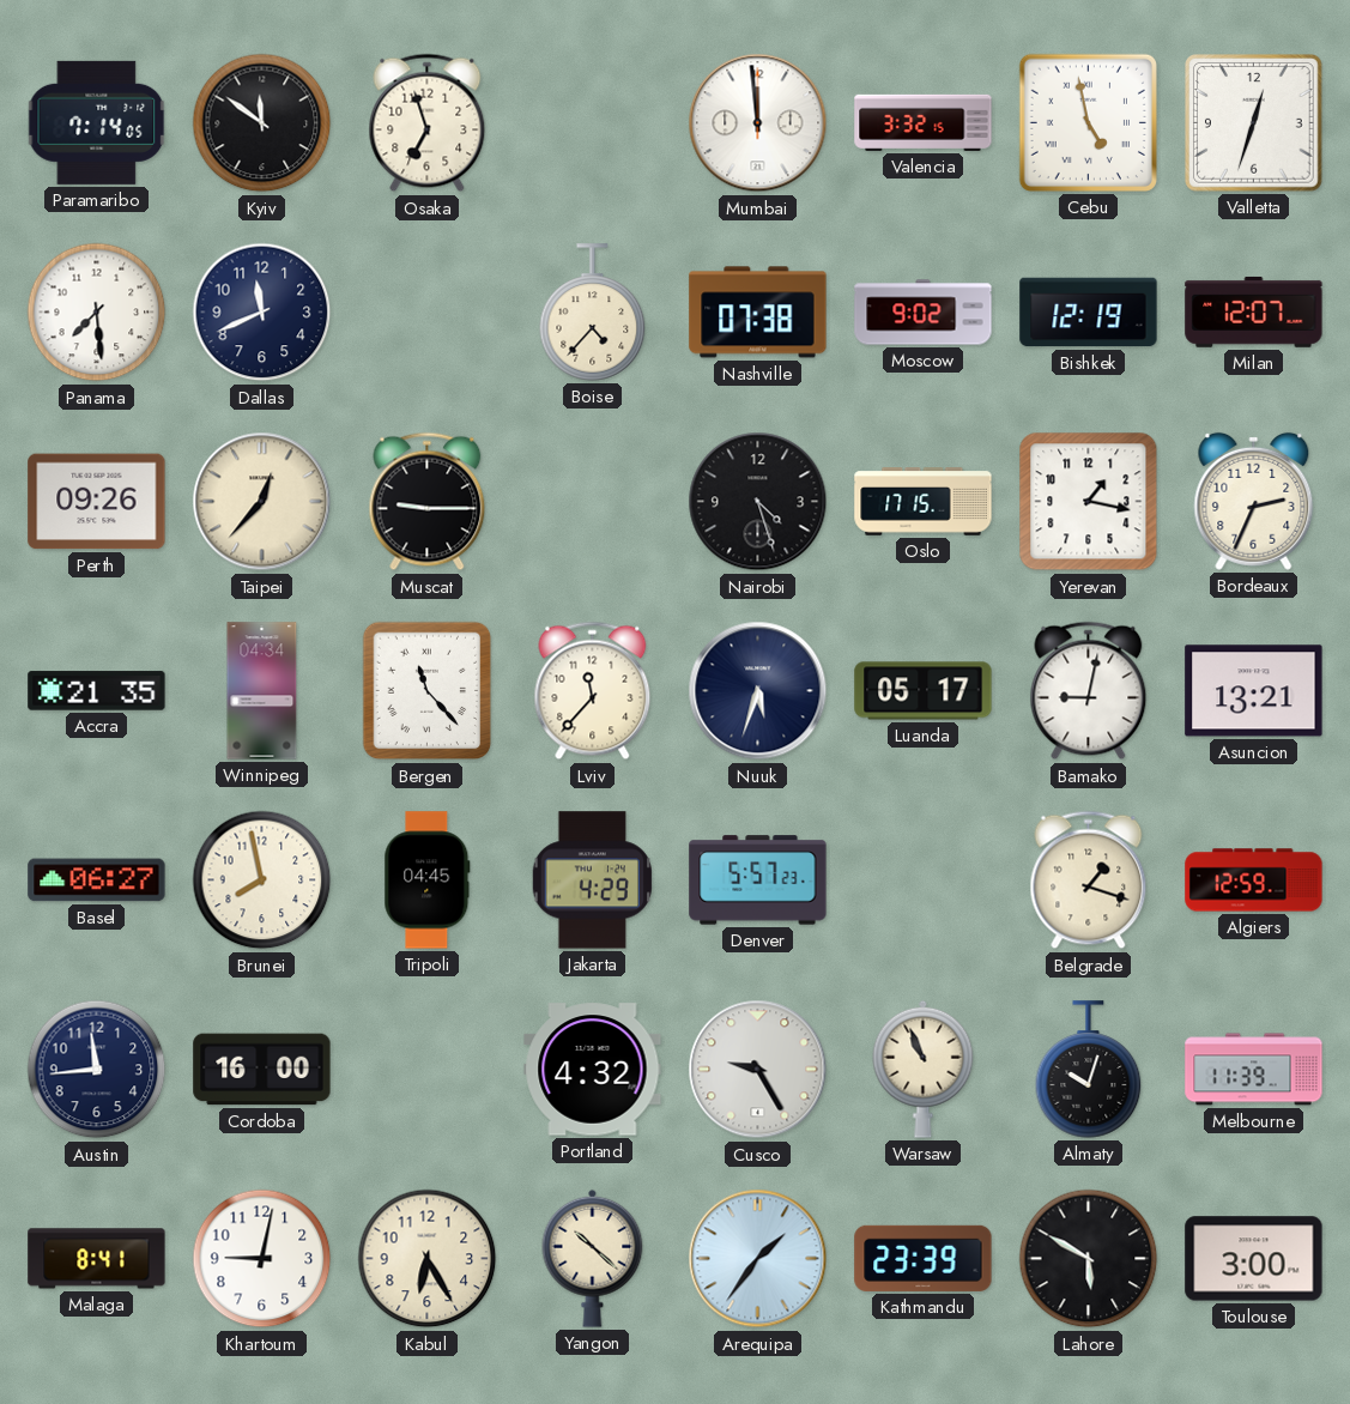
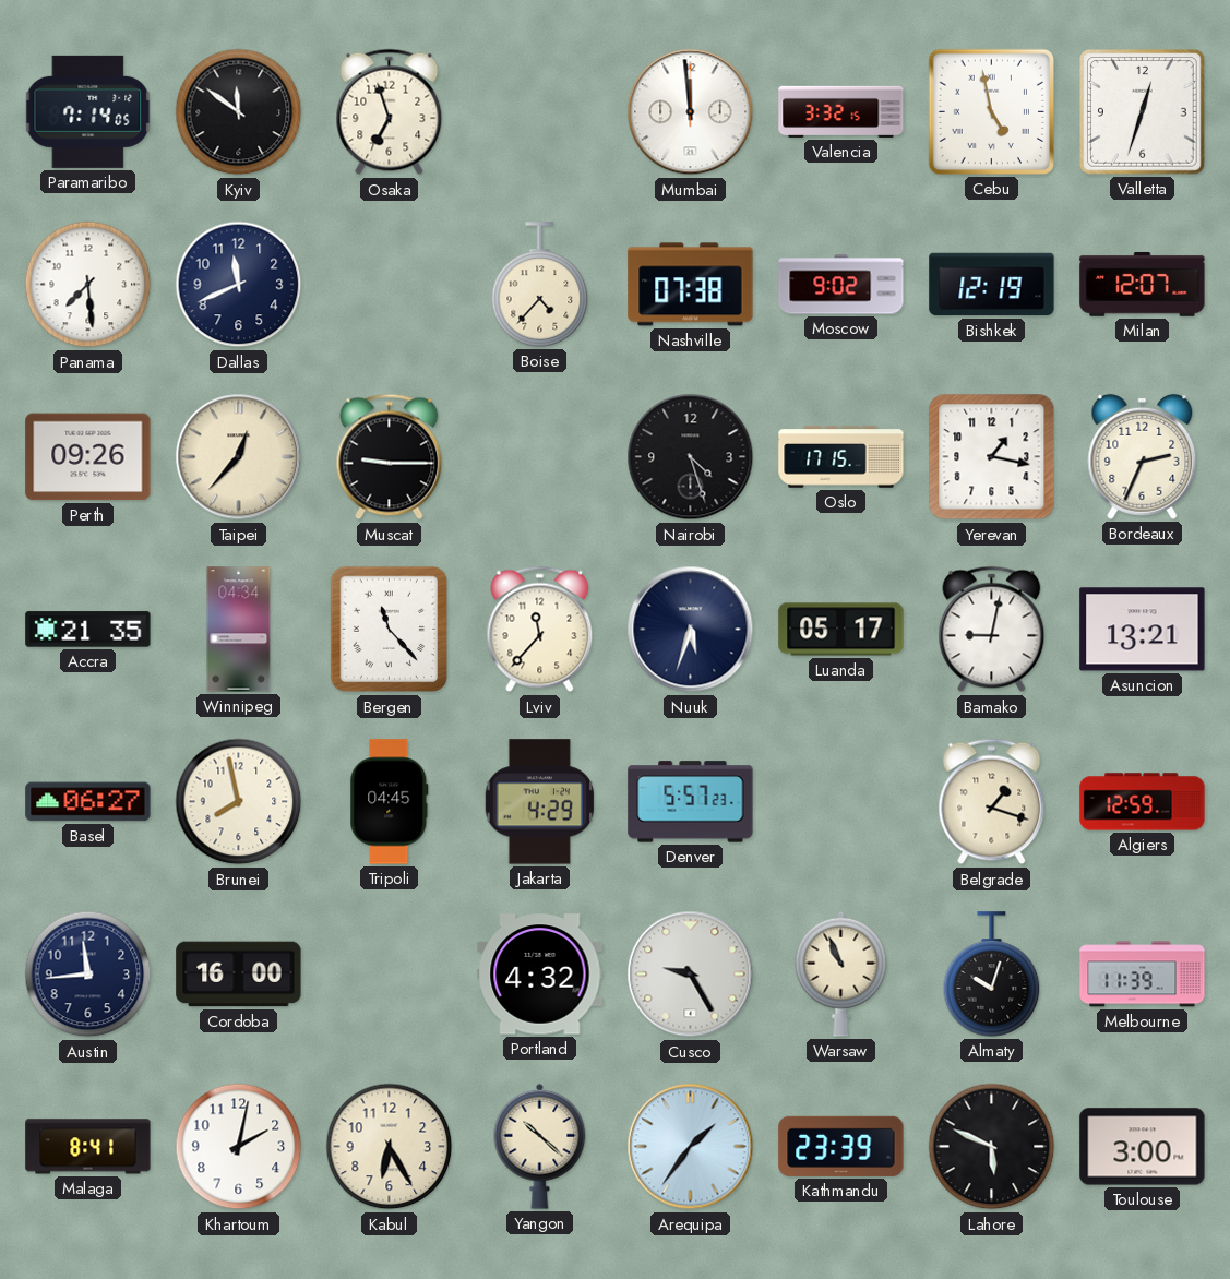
Khartoum: 9:02 -> 2:02
Lahore: 5:50 -> 5:49
